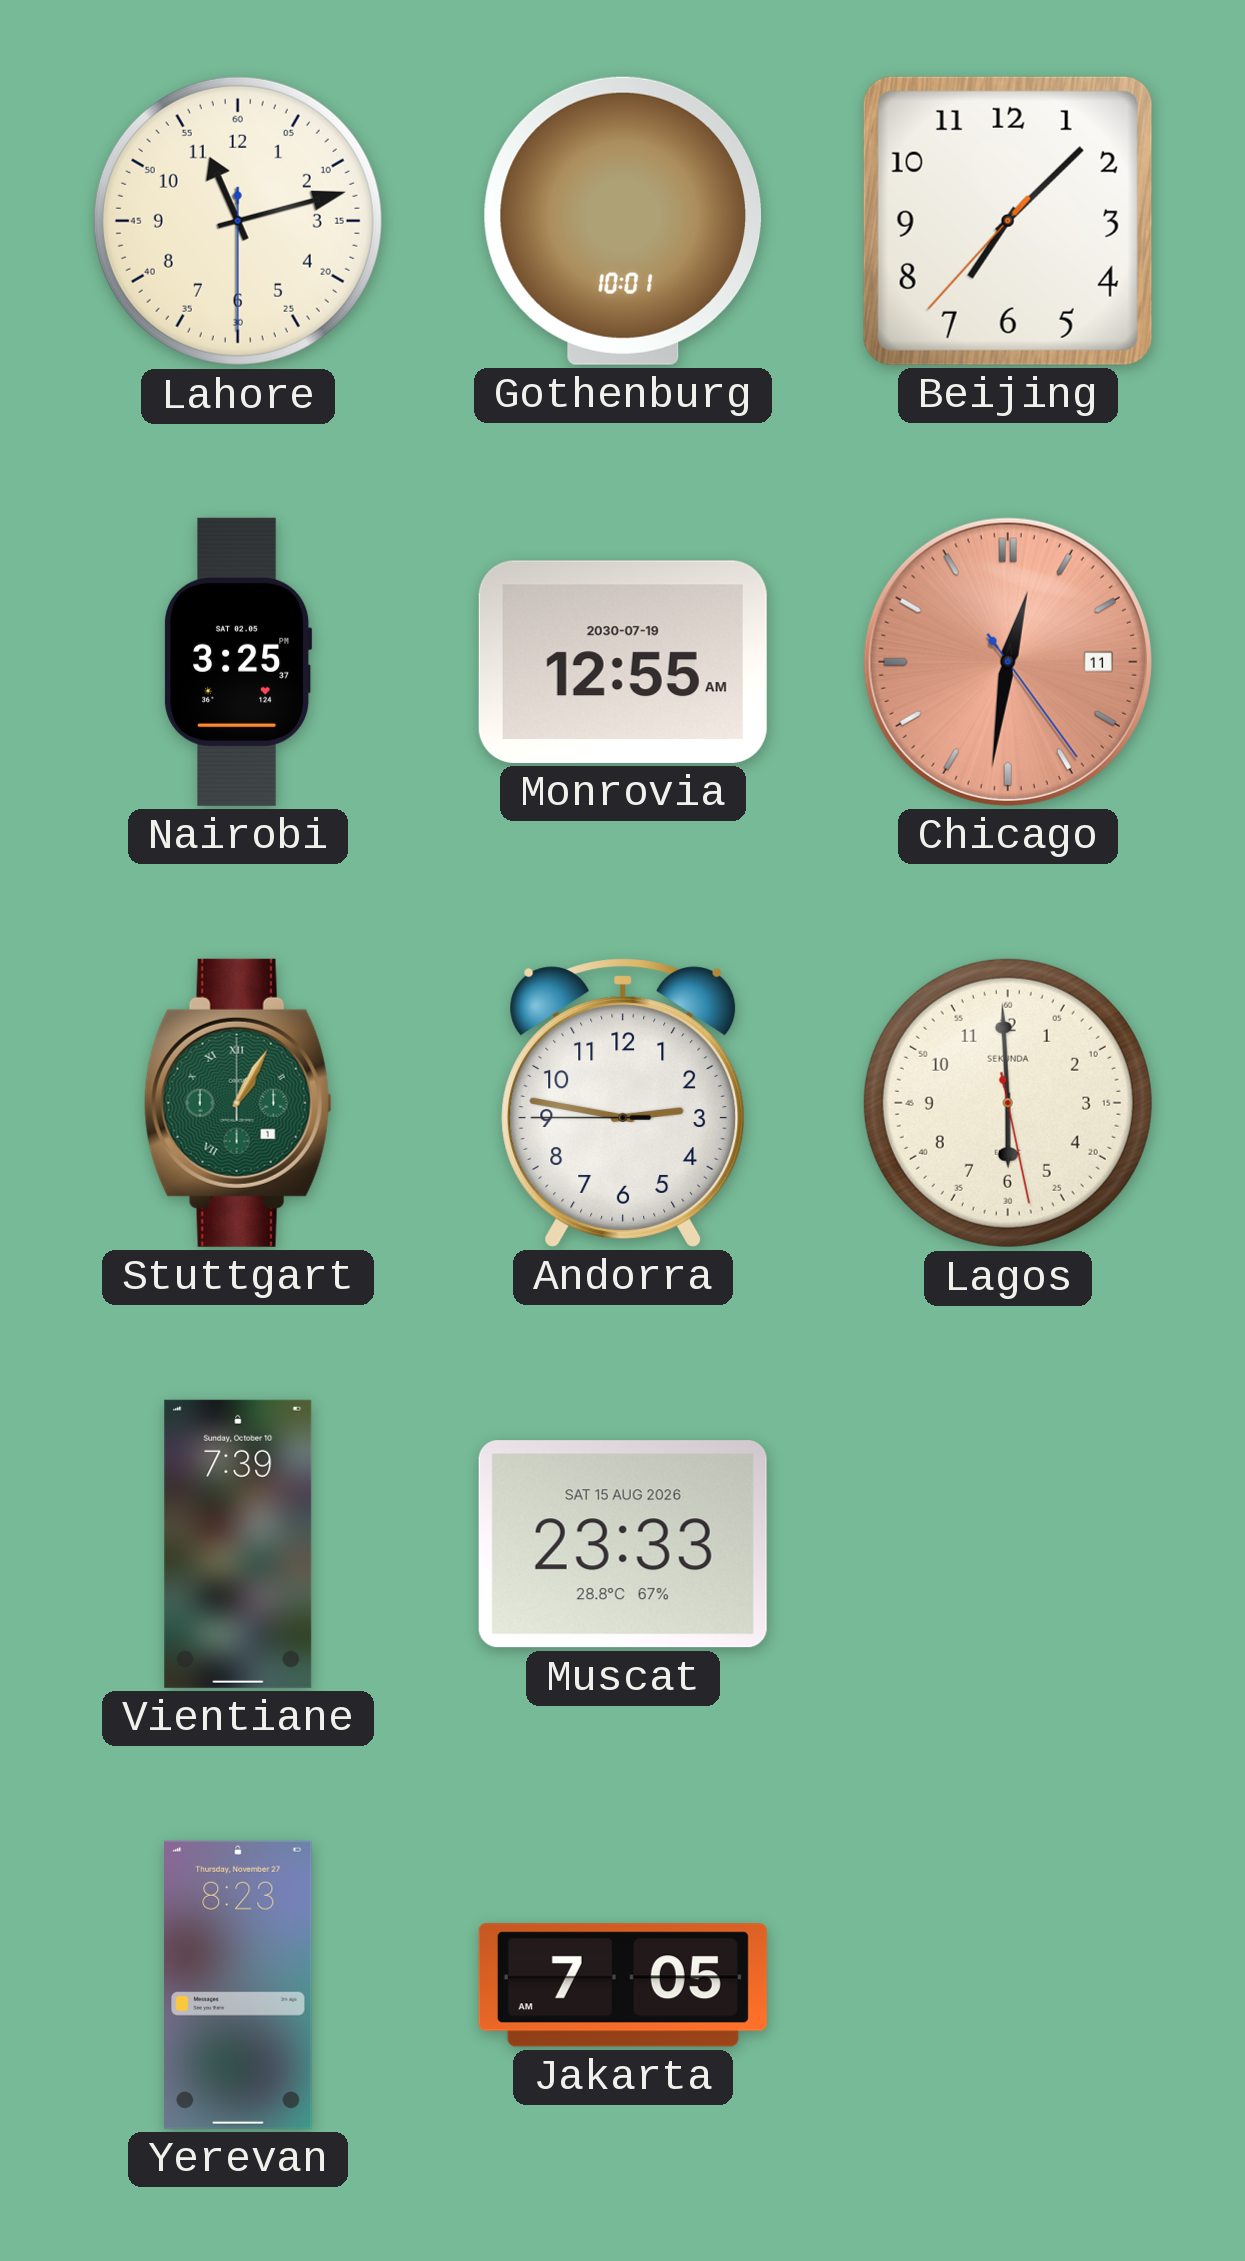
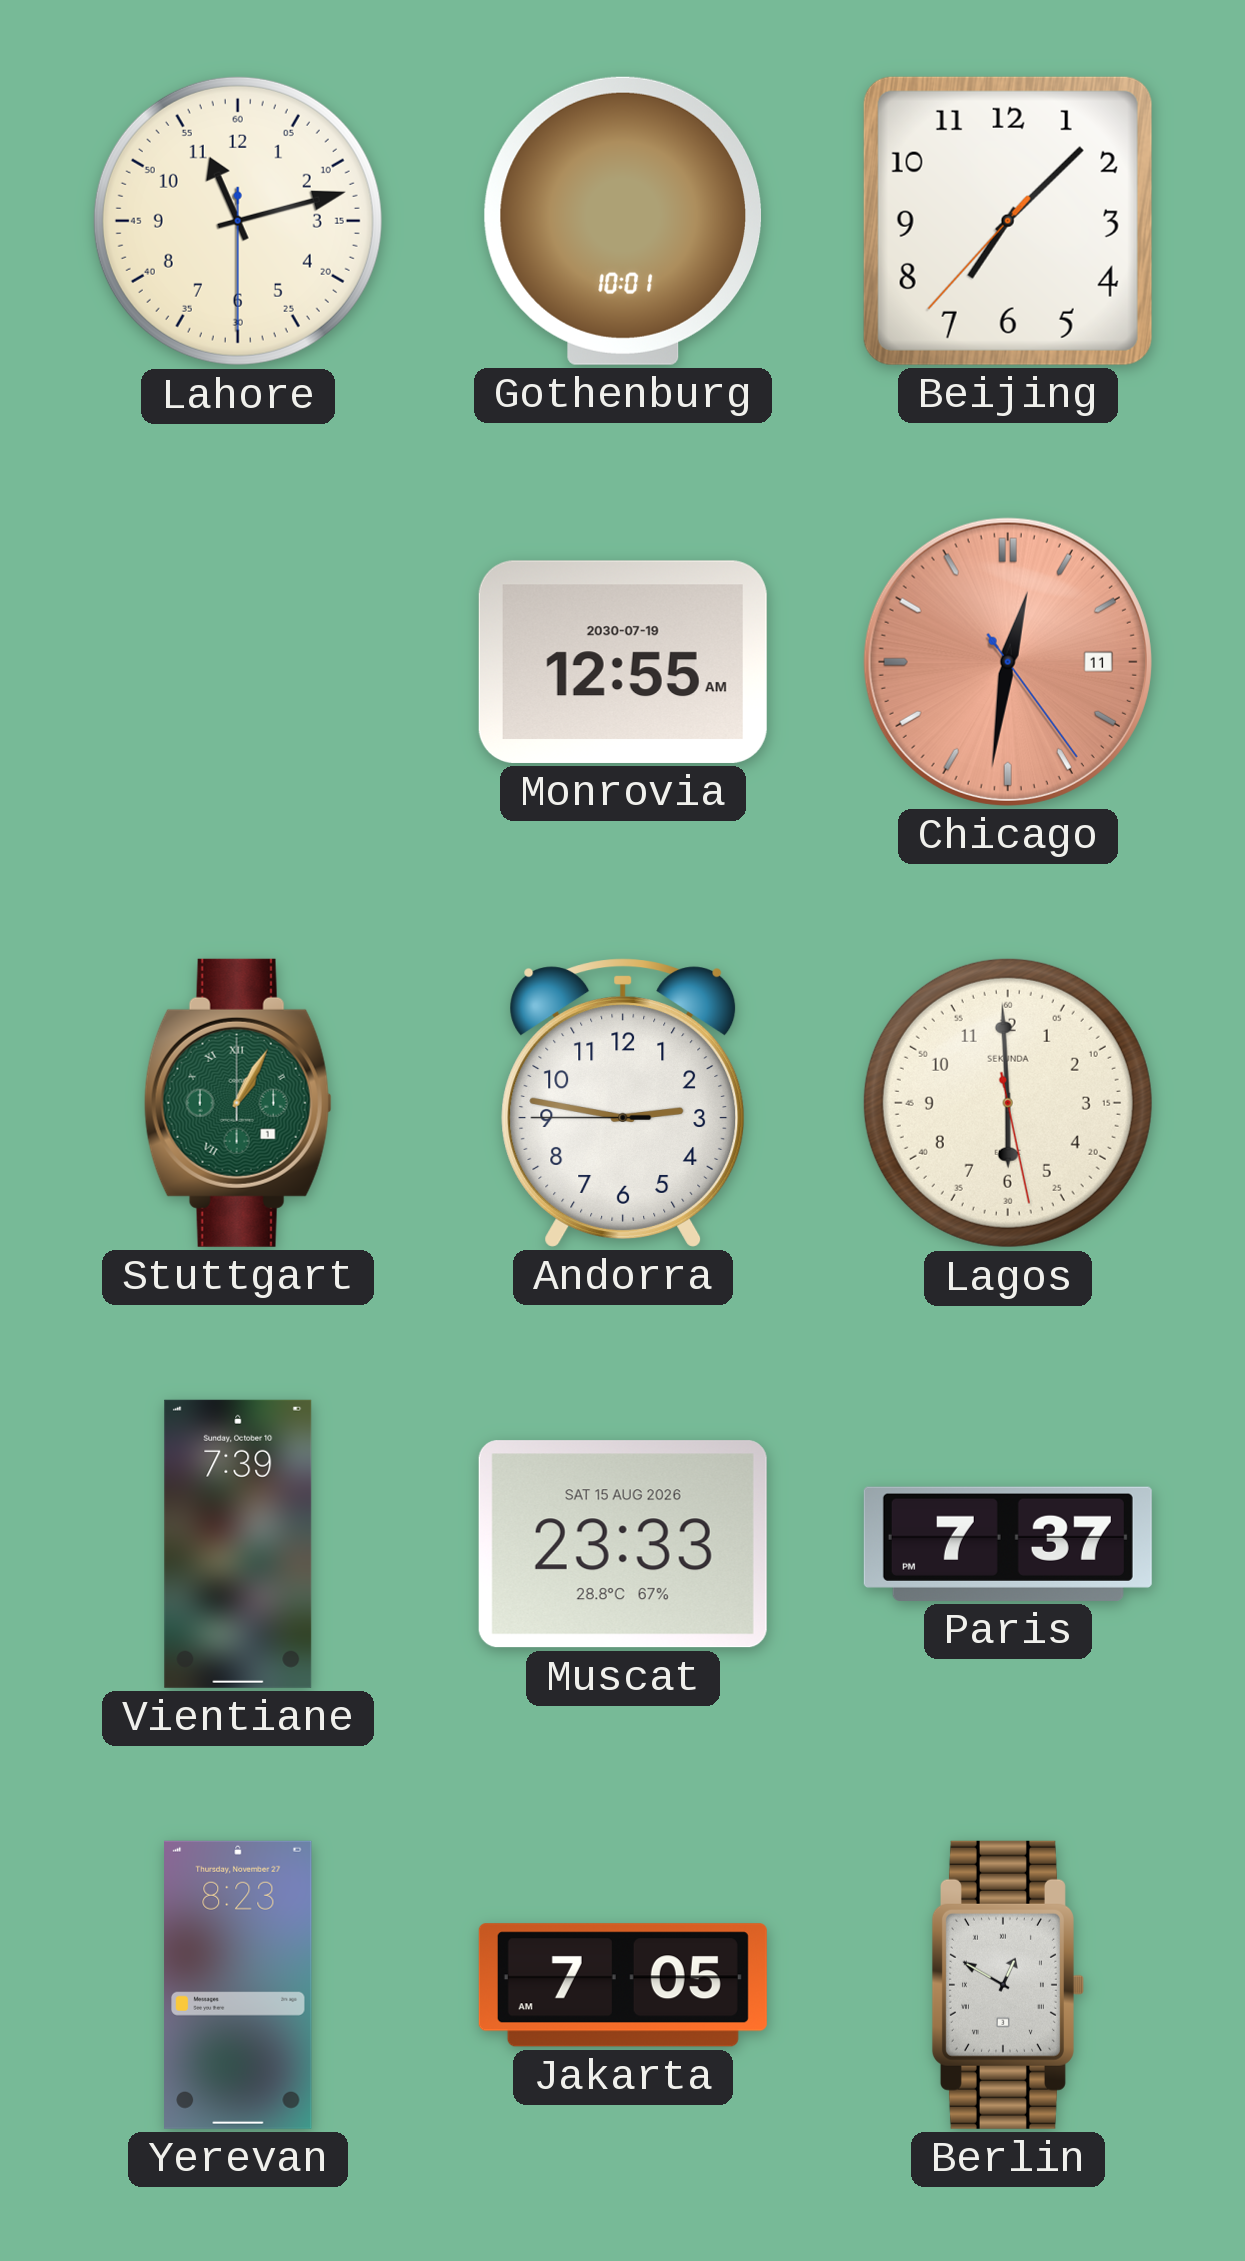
Nairobi: 3:25 -> none
Paris: none -> 7:37
Berlin: none -> 12:50
